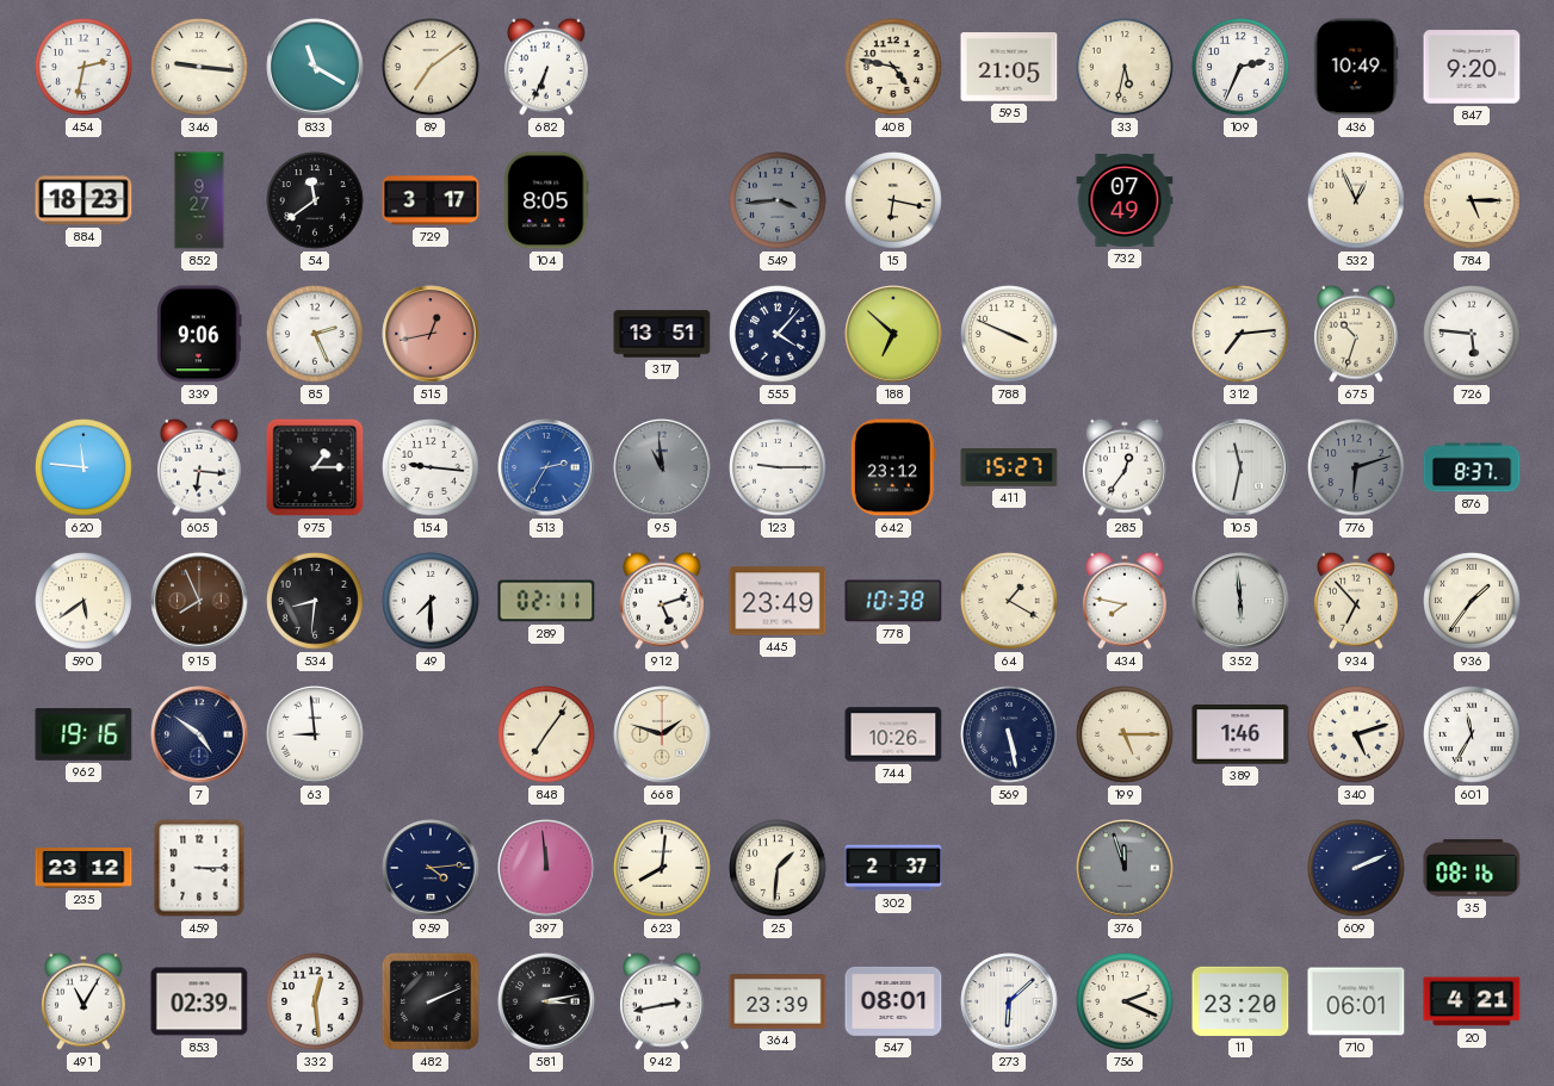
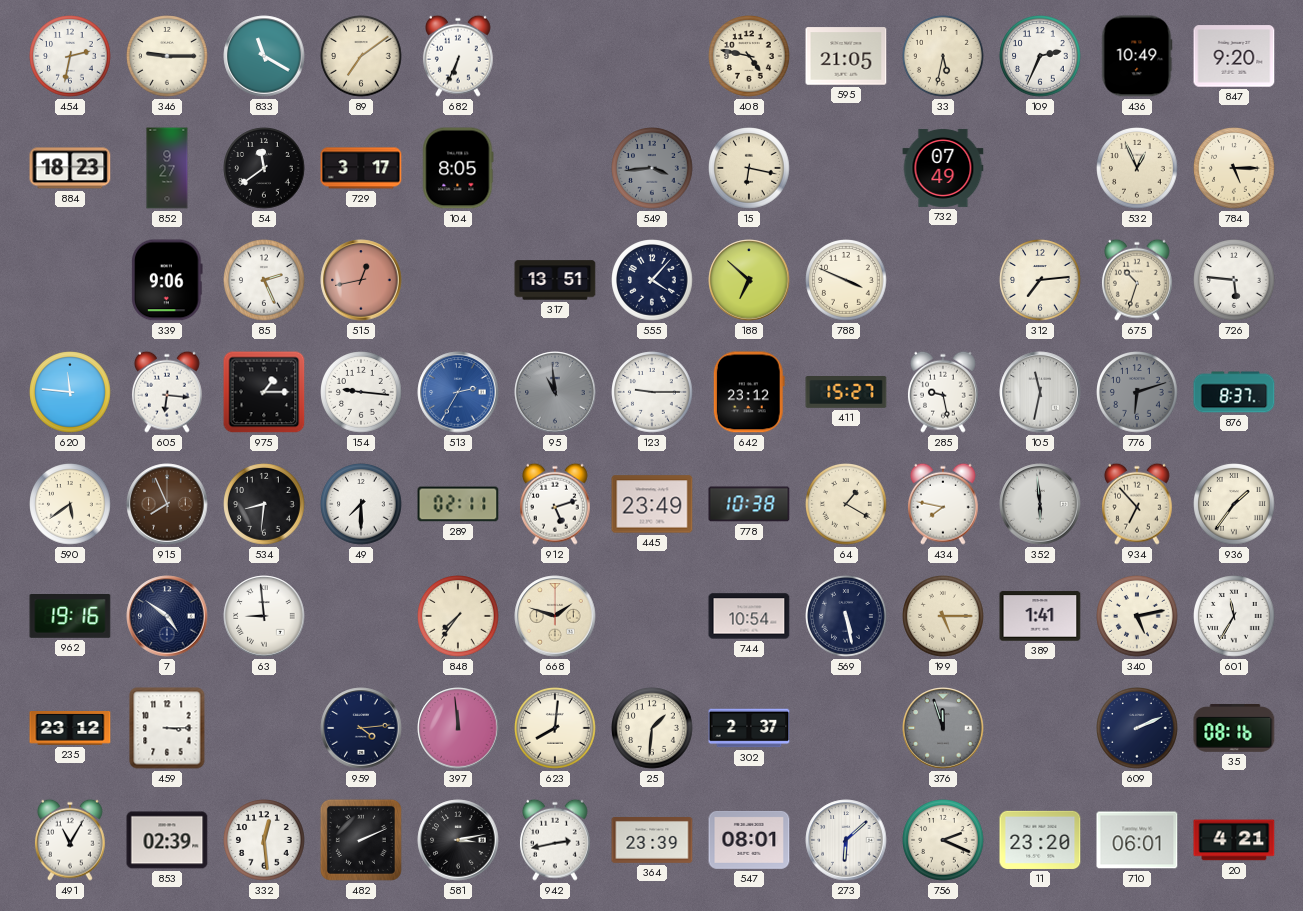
346: 9:16 -> 9:15
285: 12:36 -> 9:28
848: 7:06 -> 7:36
744: 10:26 -> 10:54
389: 1:46 -> 1:41
340: 5:12 -> 5:13
